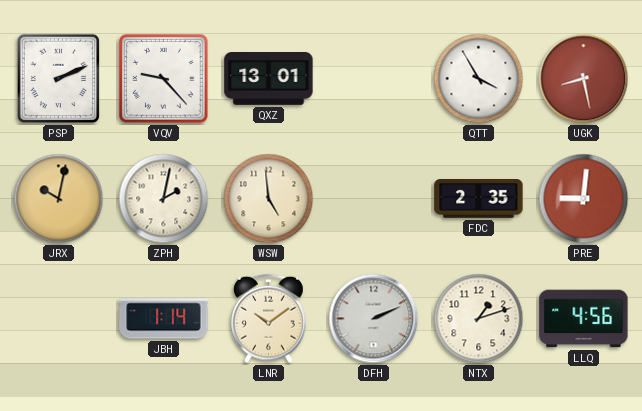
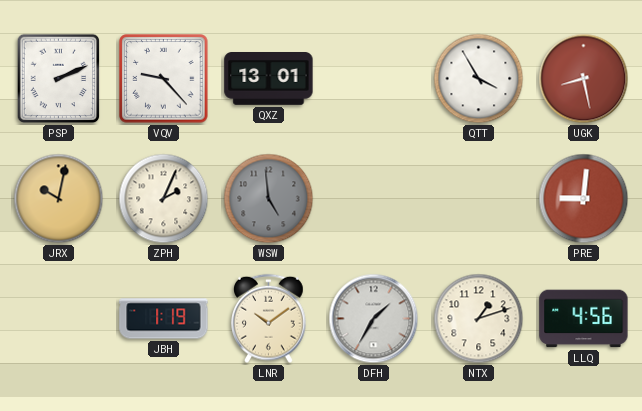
ZPH: 2:02 -> 2:04
WSW dial: cream -> grey
FDC: 2:35 -> none
JBH: 1:14 -> 1:19
DFH: 2:11 -> 1:35
